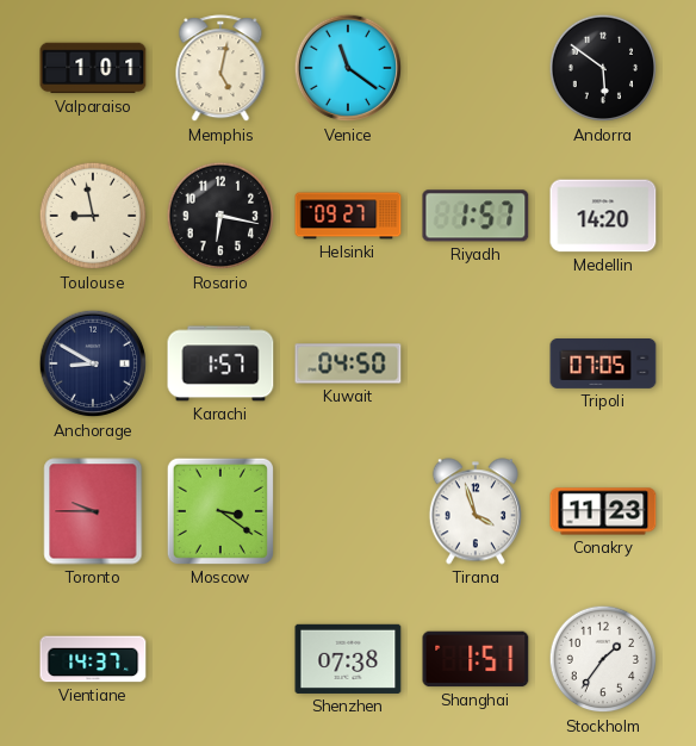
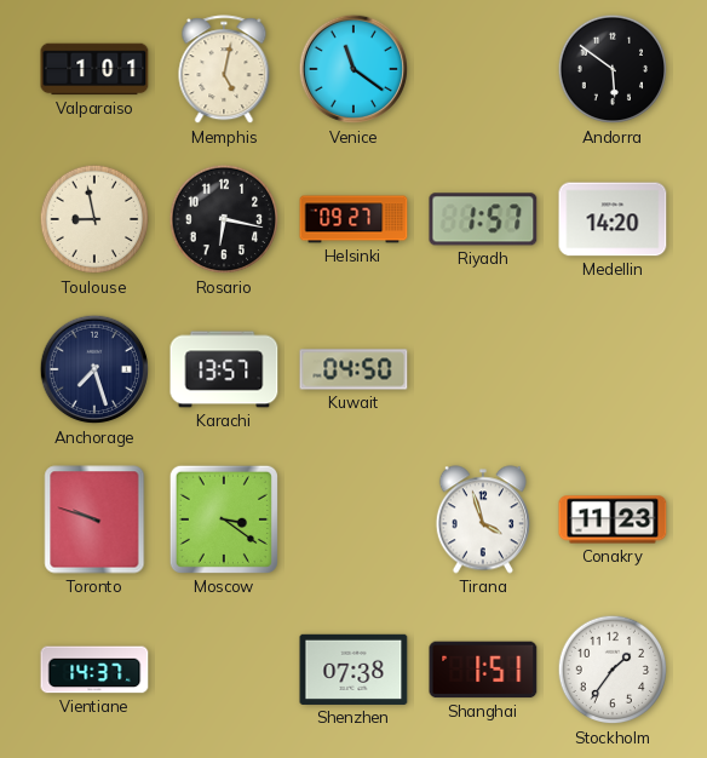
Anchorage: 8:50 -> 7:27
Karachi: 1:57 -> 13:57
Tripoli: 07:05 -> none
Toronto: 9:45 -> 9:48
